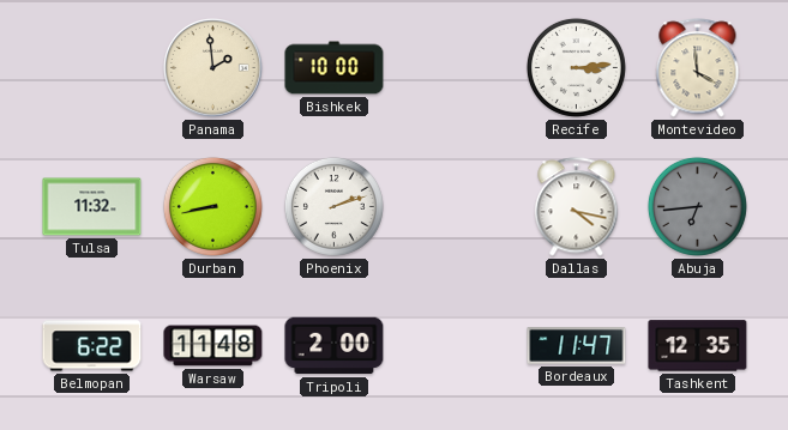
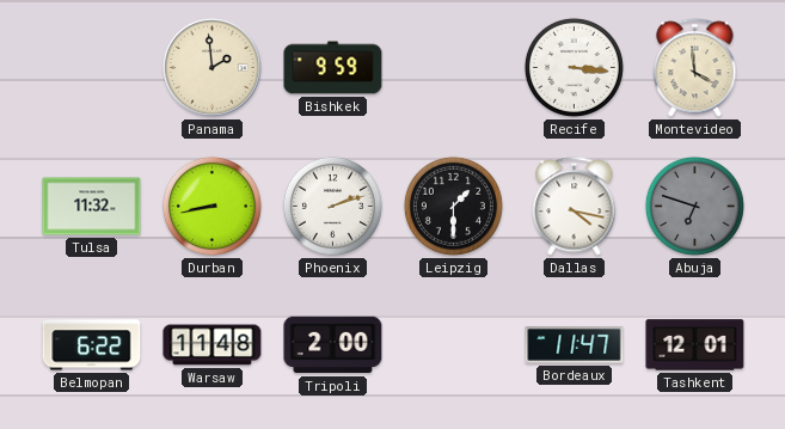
Bishkek: 10:00 -> 9:59
Recife: 3:14 -> 3:16
Leipzig: none -> 1:30
Abuja: 6:44 -> 6:48
Tashkent: 12:35 -> 12:01
